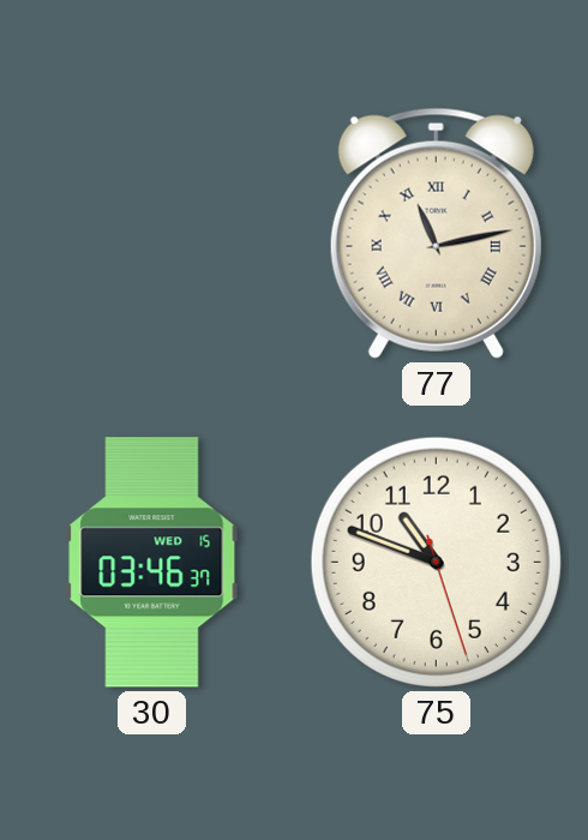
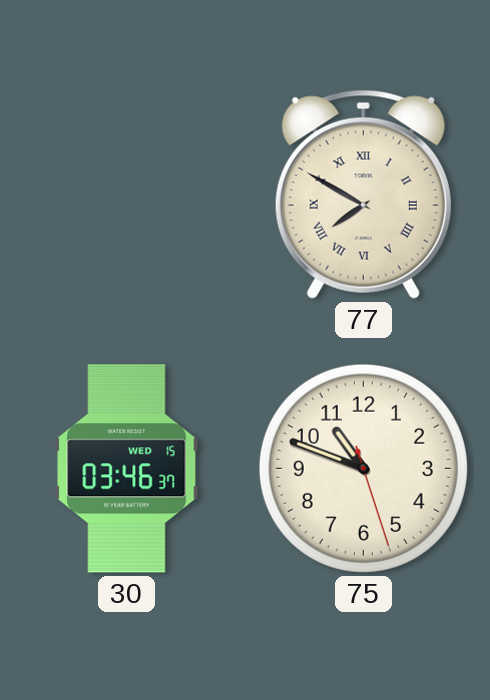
77: 11:13 -> 7:50
